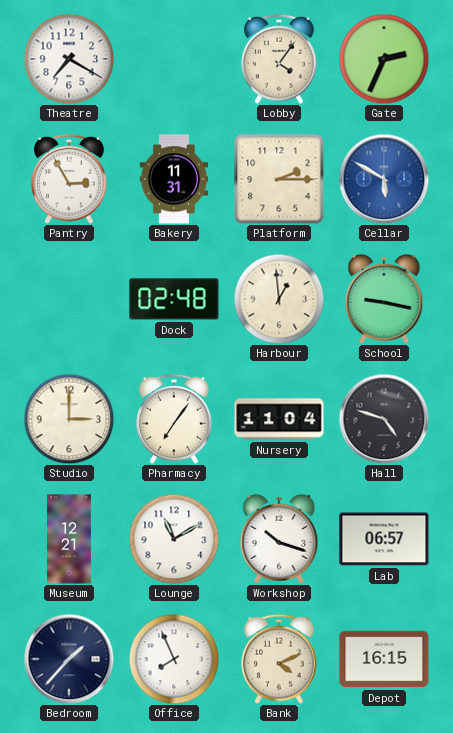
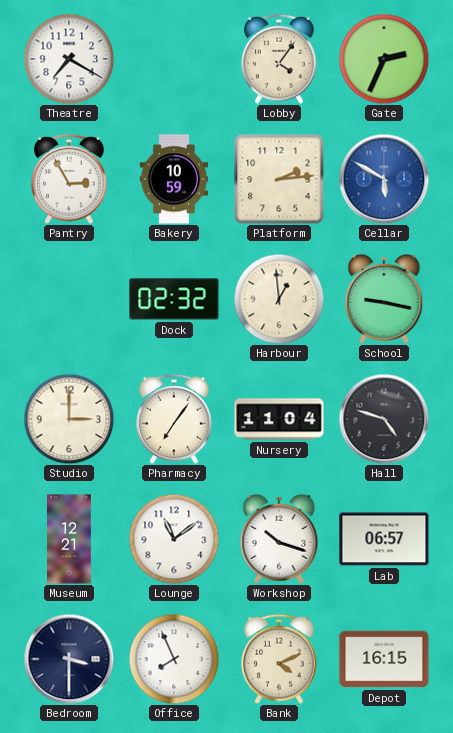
Bakery: 11:31 -> 10:59
Platform: 2:15 -> 2:14
Dock: 02:48 -> 02:32
Lounge: 11:10 -> 11:09
Bedroom: 1:37 -> 3:30
